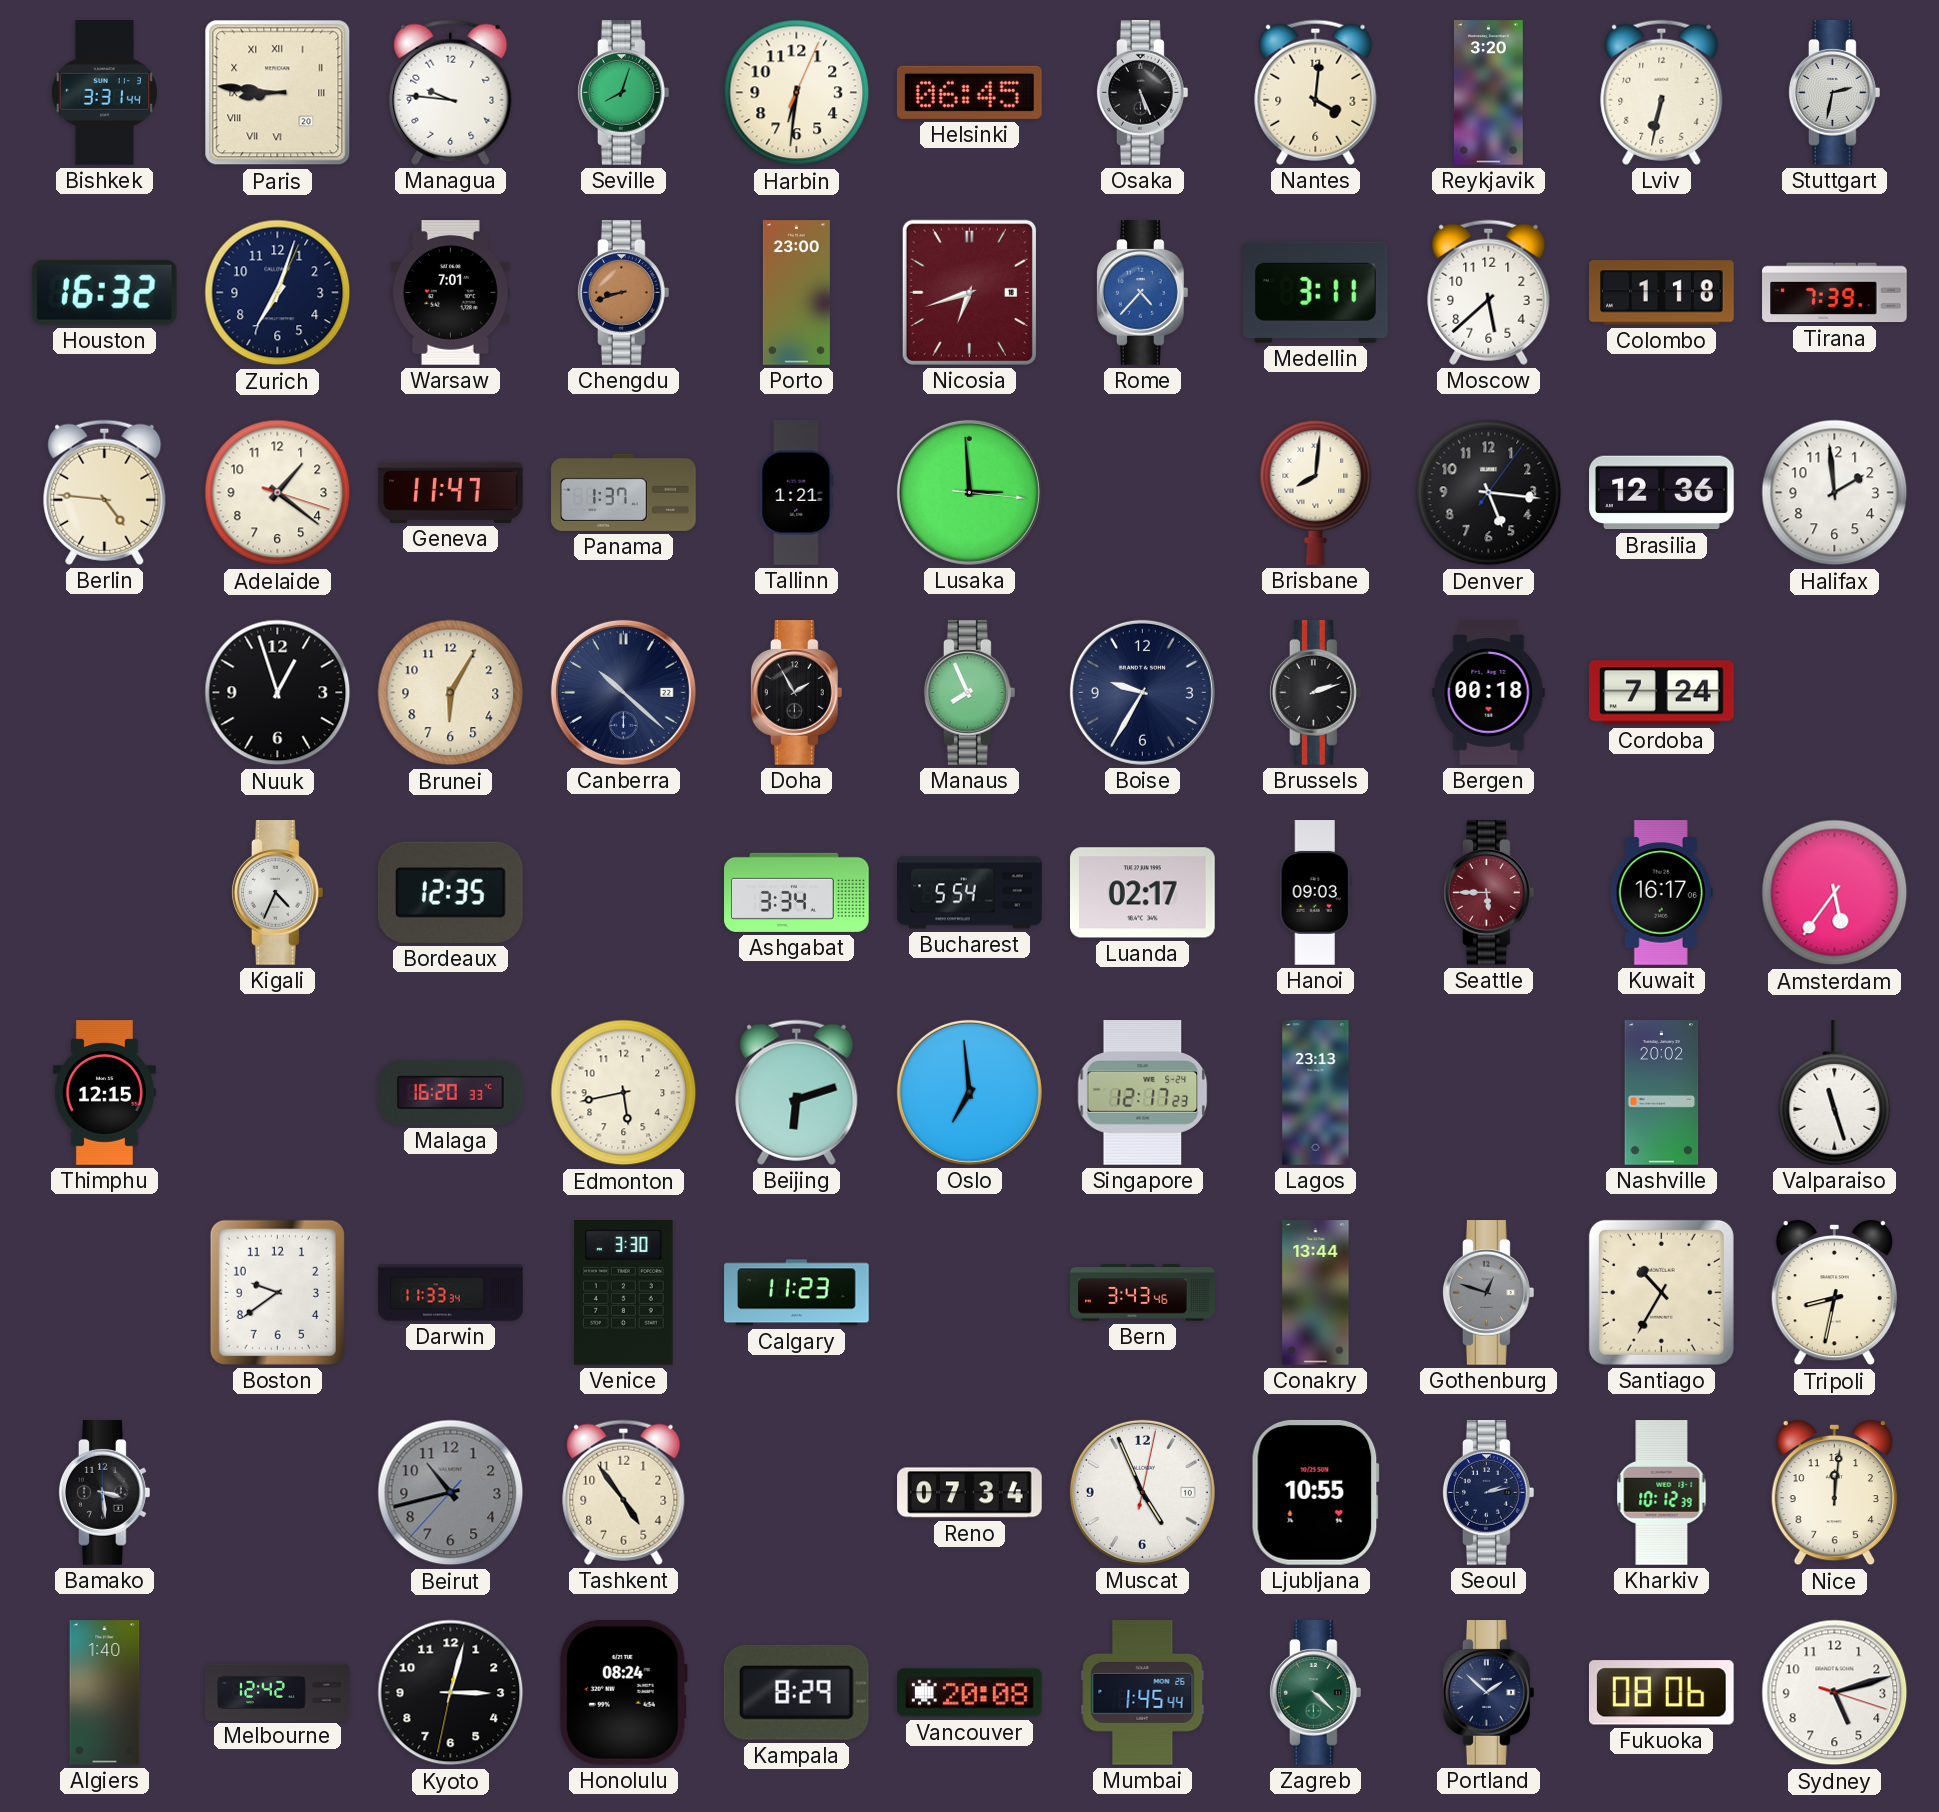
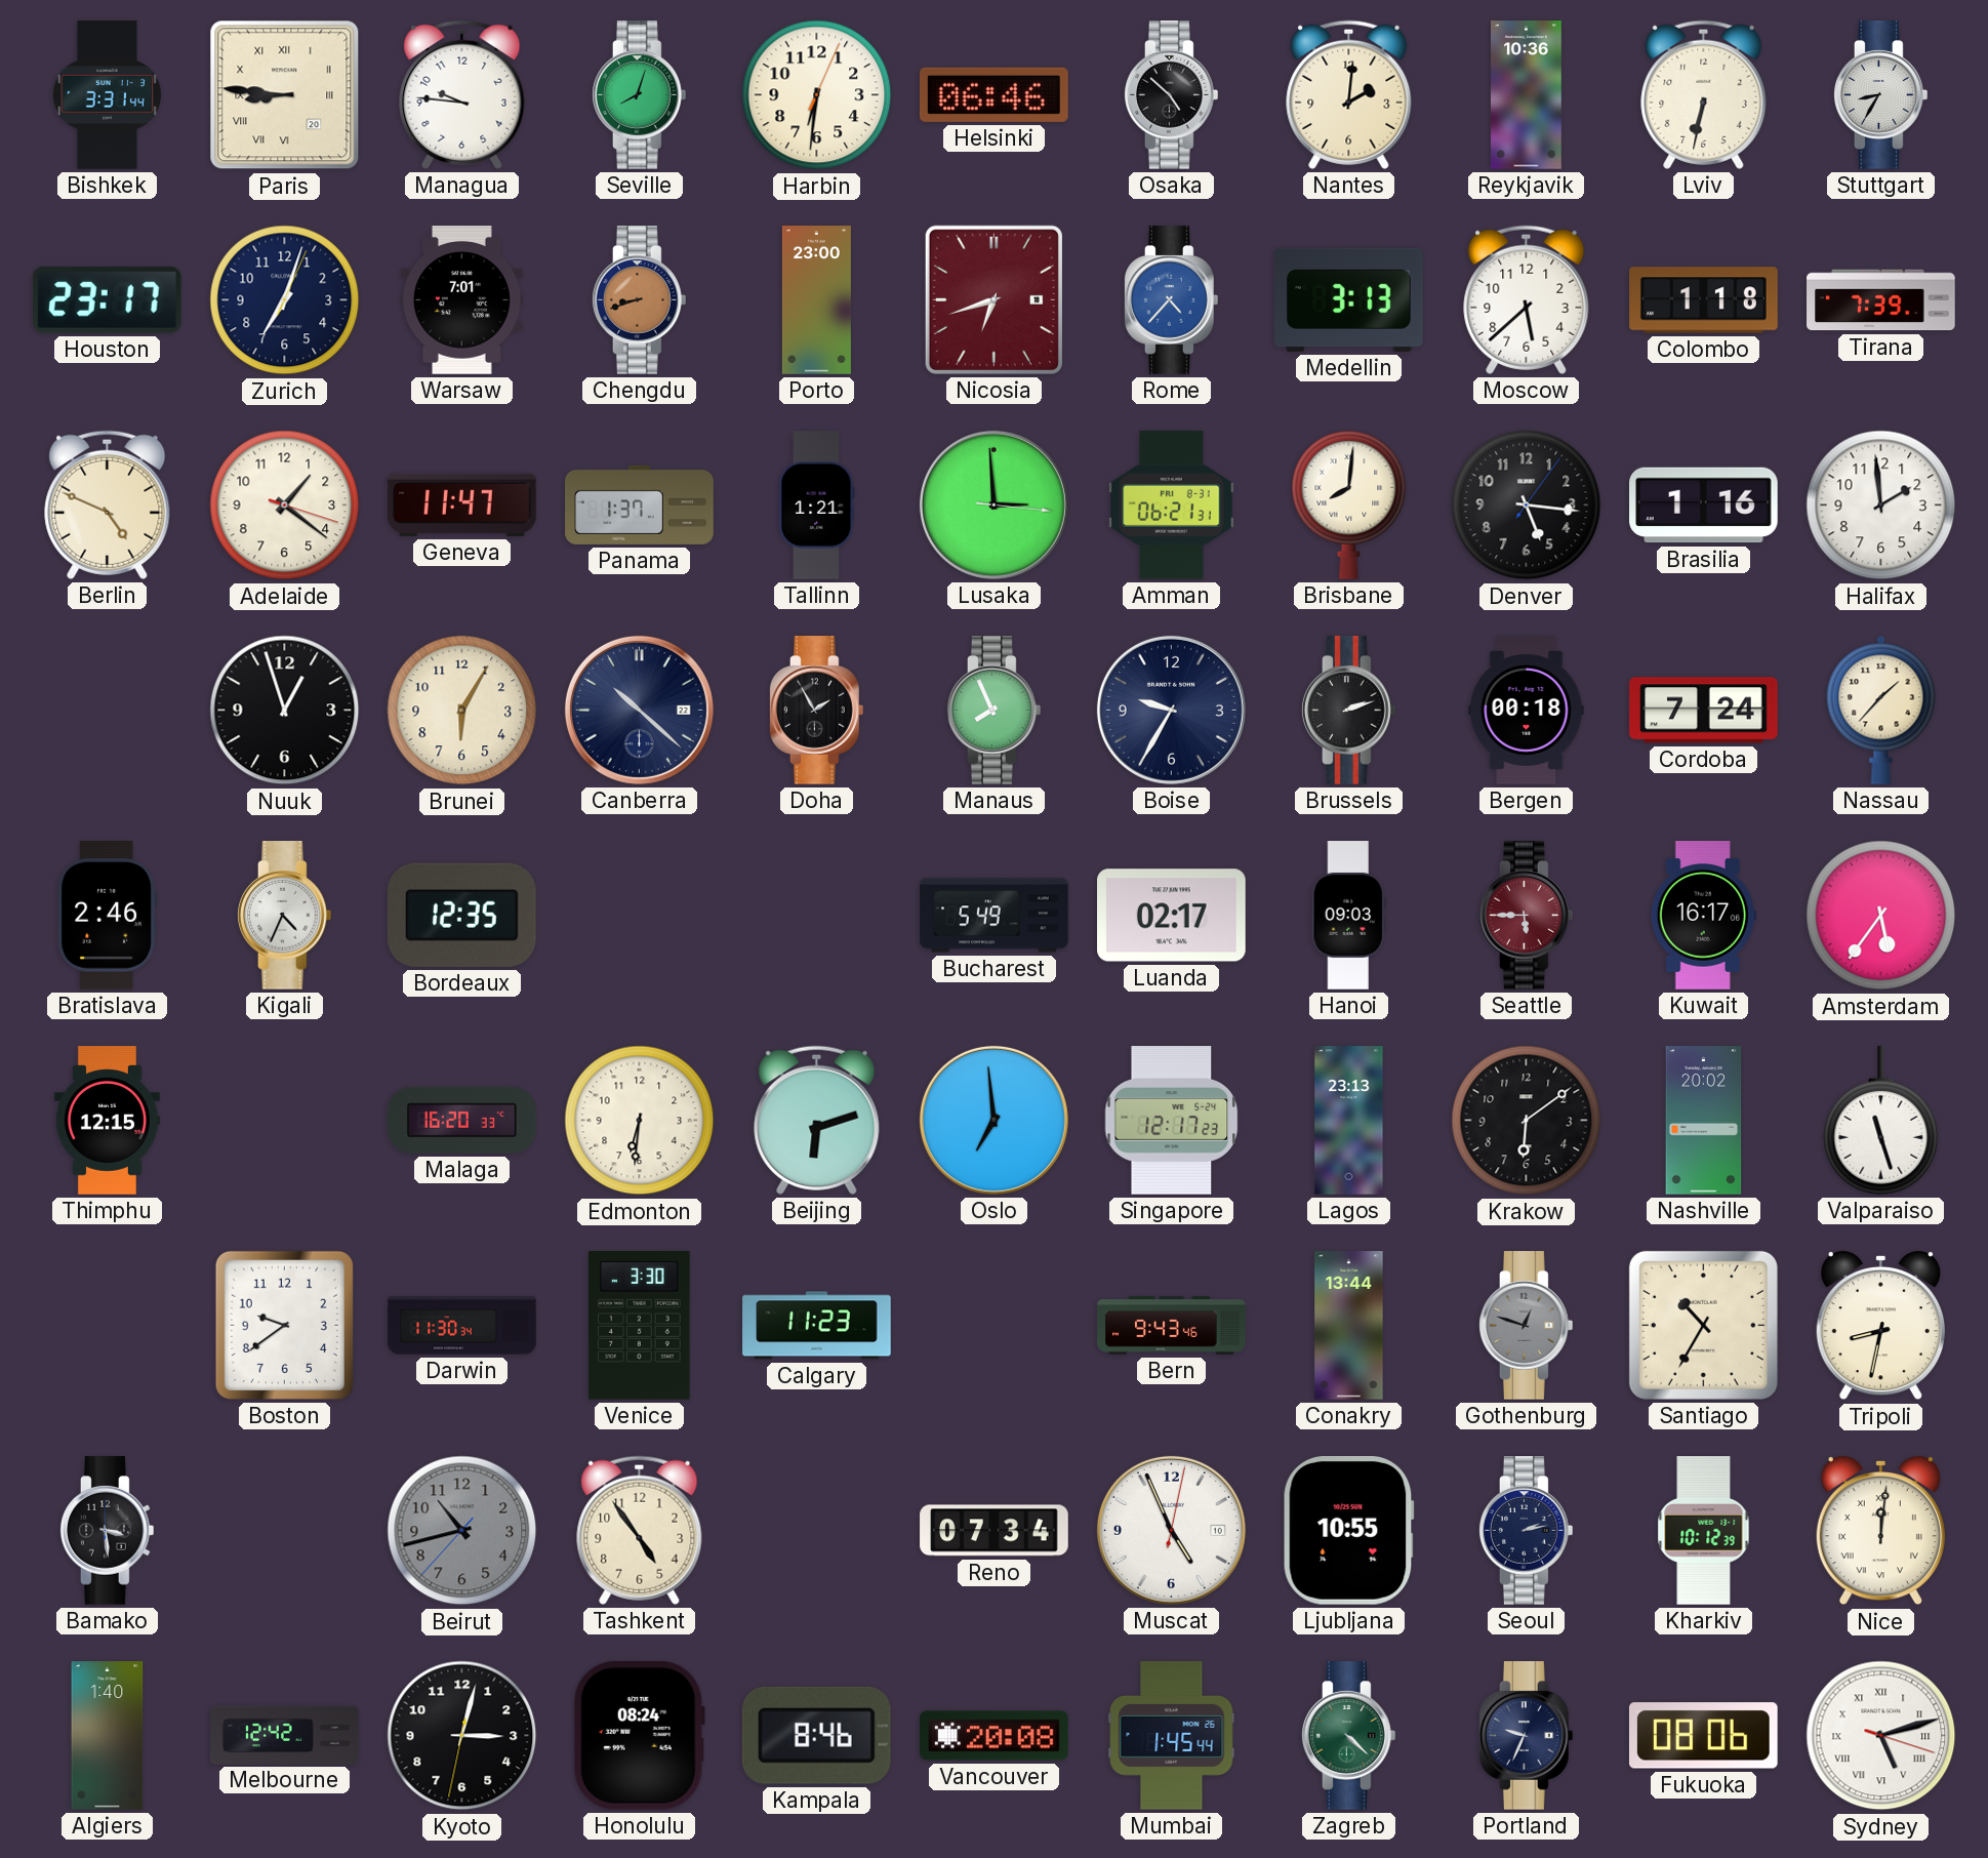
Helsinki: 06:45 -> 06:46
Osaka: 5:26 -> 4:52
Nantes: 4:01 -> 2:01
Reykjavik: 3:20 -> 10:36
Stuttgart: 2:32 -> 8:35
Houston: 16:32 -> 23:17
Medellin: 3:11 -> 3:13
Berlin: 4:46 -> 4:49
Amman: none -> 06:21
Brasilia: 12:36 -> 1:16
Nassau: none -> 1:37
Bratislava: none -> 2:46
Ashgabat: 3:34 -> none
Bucharest: 5:54 -> 5:49
Edmonton: 5:43 -> 6:31
Krakow: none -> 6:09
Darwin: 11:33 -> 11:30
Bern: 3:43 -> 9:43
Nice numerals: Arabic -> Roman
Kampala: 8:29 -> 8:46
Portland: 1:52 -> 9:34
Sydney numerals: Arabic -> Roman
